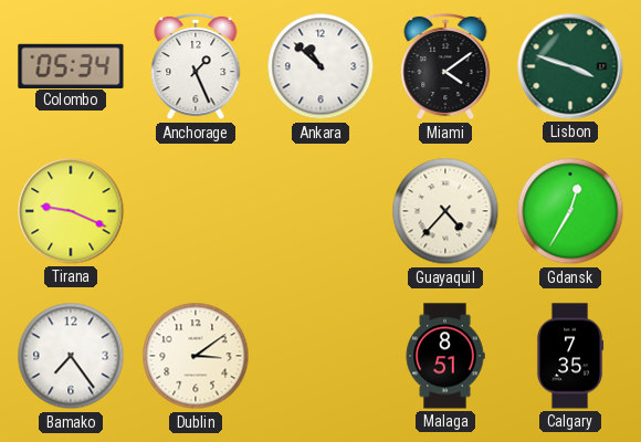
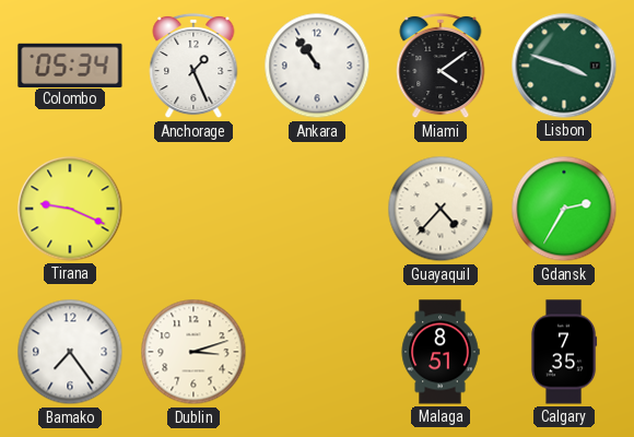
Ankara: 10:52 -> 10:54
Gdansk: 12:35 -> 2:35
Dublin: 3:09 -> 3:12
